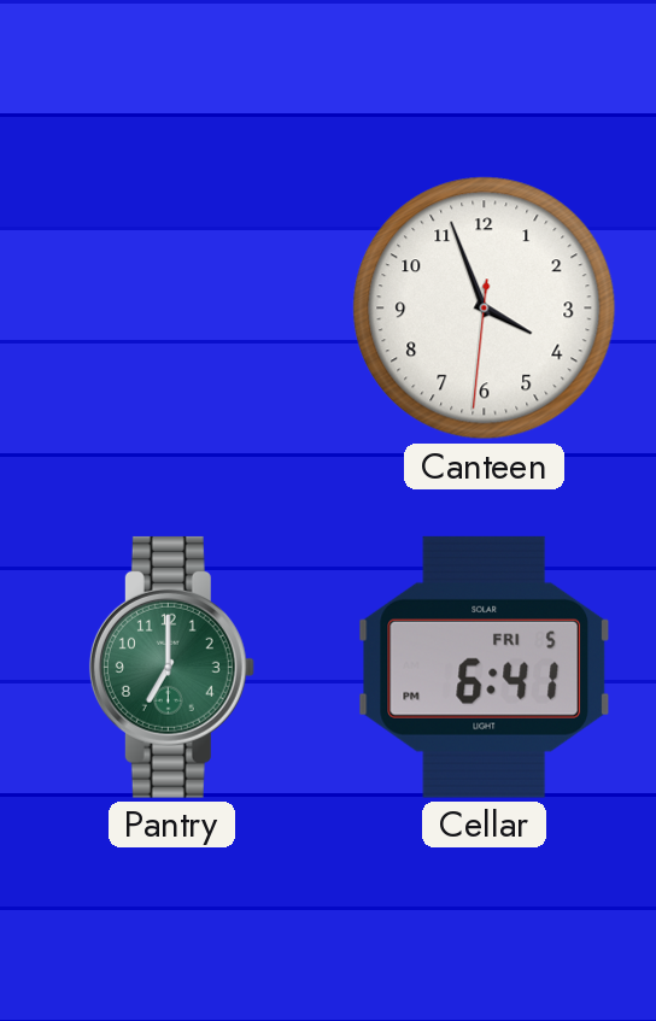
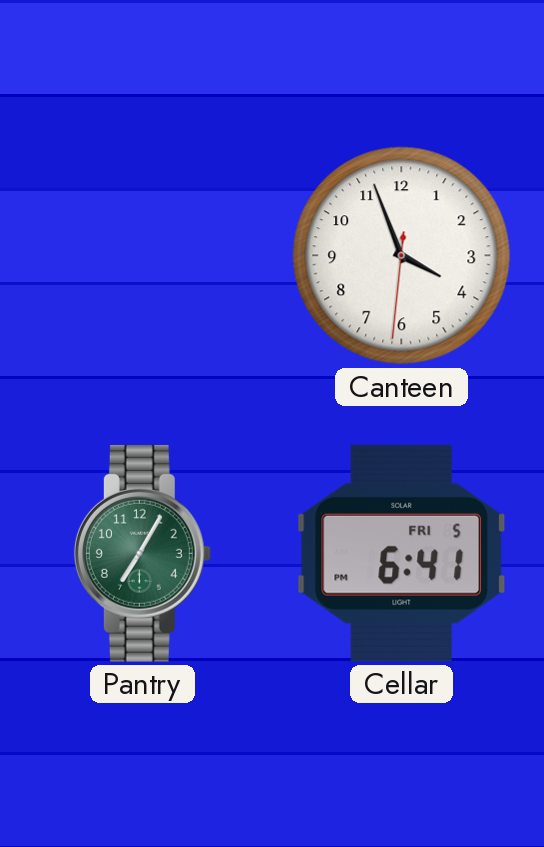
Pantry: 7:00 -> 7:05
